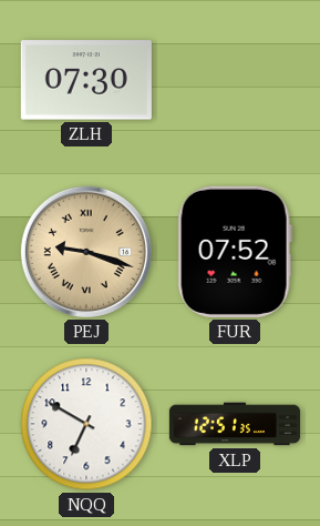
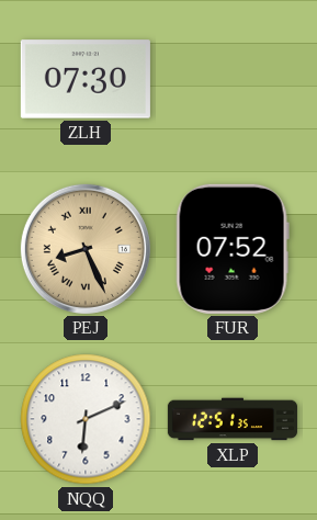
PEJ: 9:18 -> 8:26
NQQ: 6:50 -> 6:11
